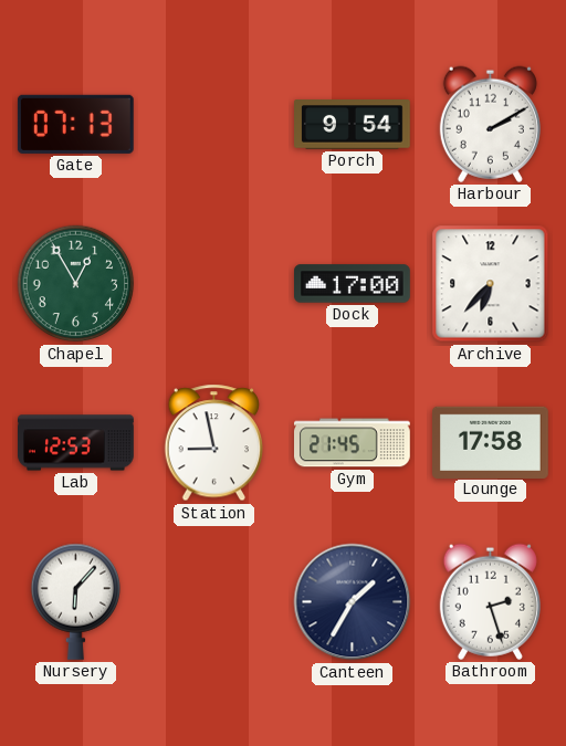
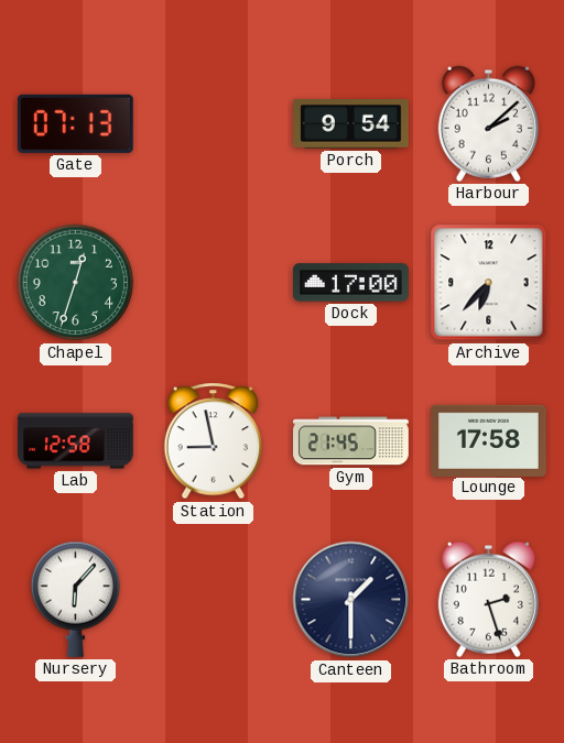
Harbour: 2:10 -> 2:08
Chapel: 12:55 -> 12:33
Lab: 12:53 -> 12:58
Canteen: 1:35 -> 1:30
